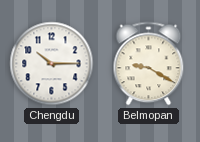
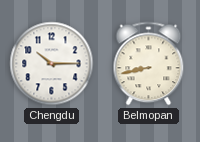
Belmopan: 9:20 -> 8:43
